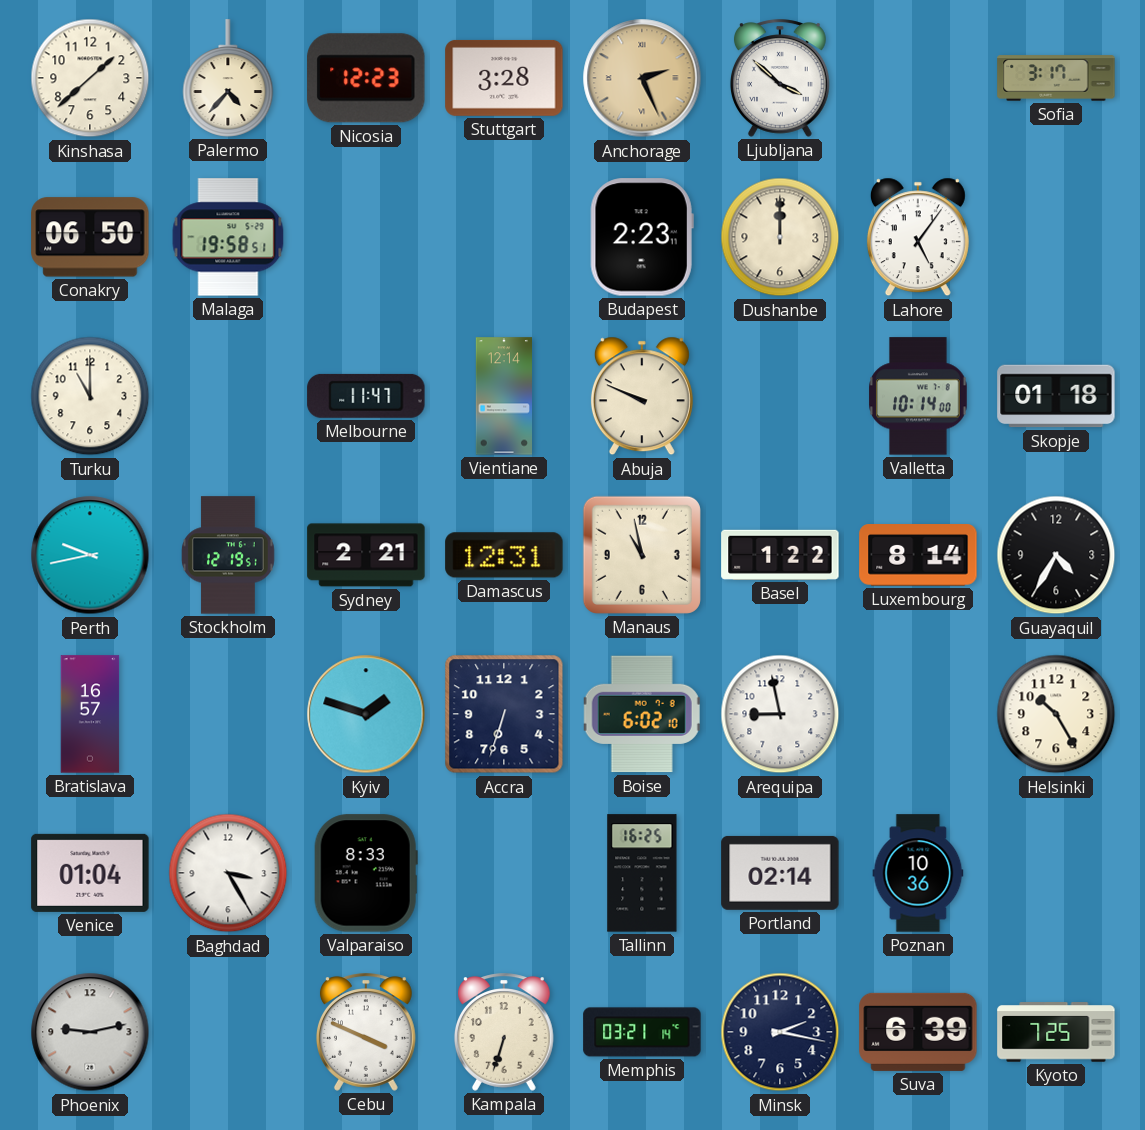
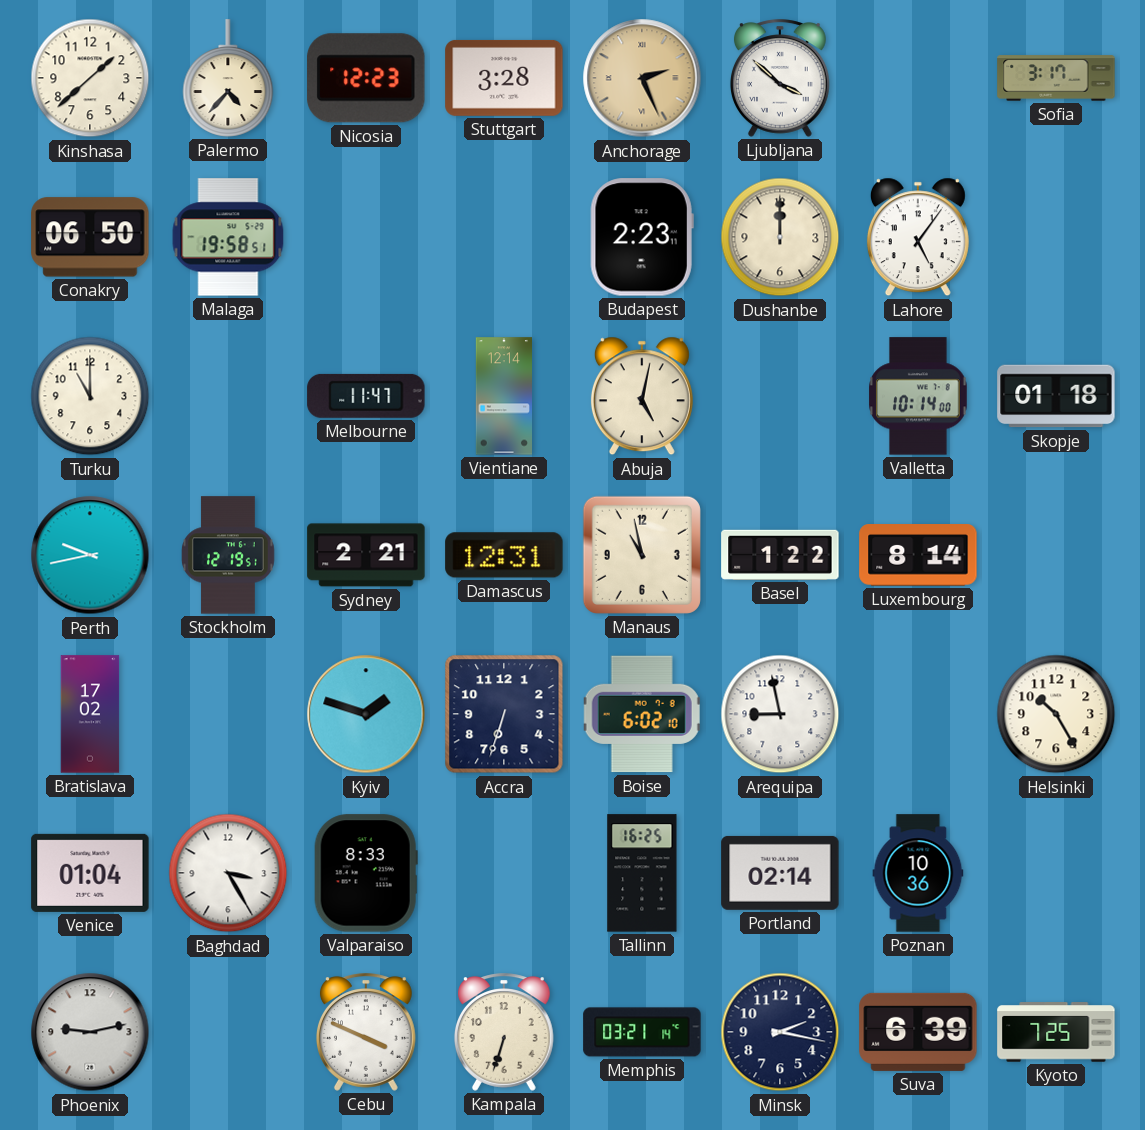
Abuja: 9:49 -> 5:02
Guayaquil: 4:35 -> none
Bratislava: 16:57 -> 17:02
